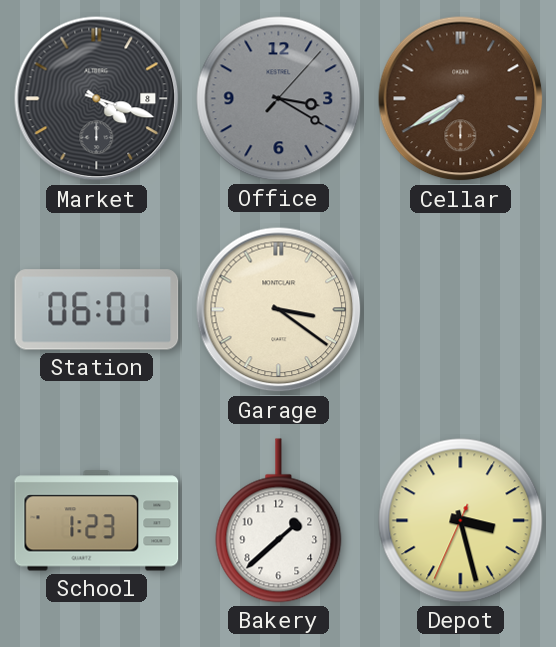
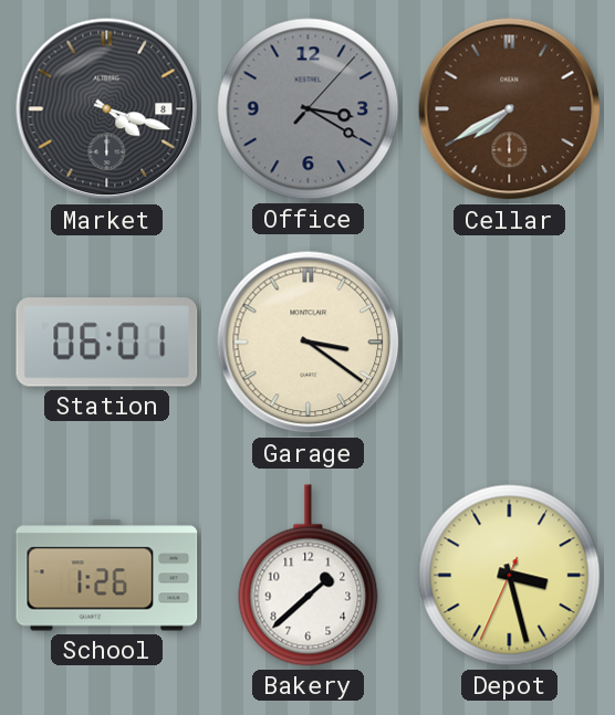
School: 1:23 -> 1:26
